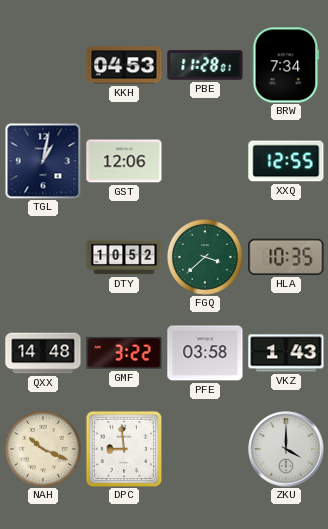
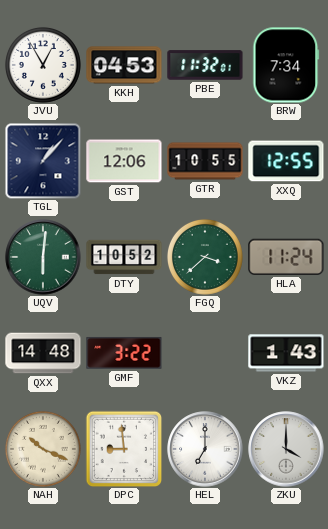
JVU: none -> 12:55
PBE: 11:28 -> 11:32
TGL: 1:02 -> 1:07
GTR: none -> 10:55
UQV: none -> 6:01
HLA: 10:35 -> 11:24
PFE: 03:58 -> none
HEL: none -> 7:00
